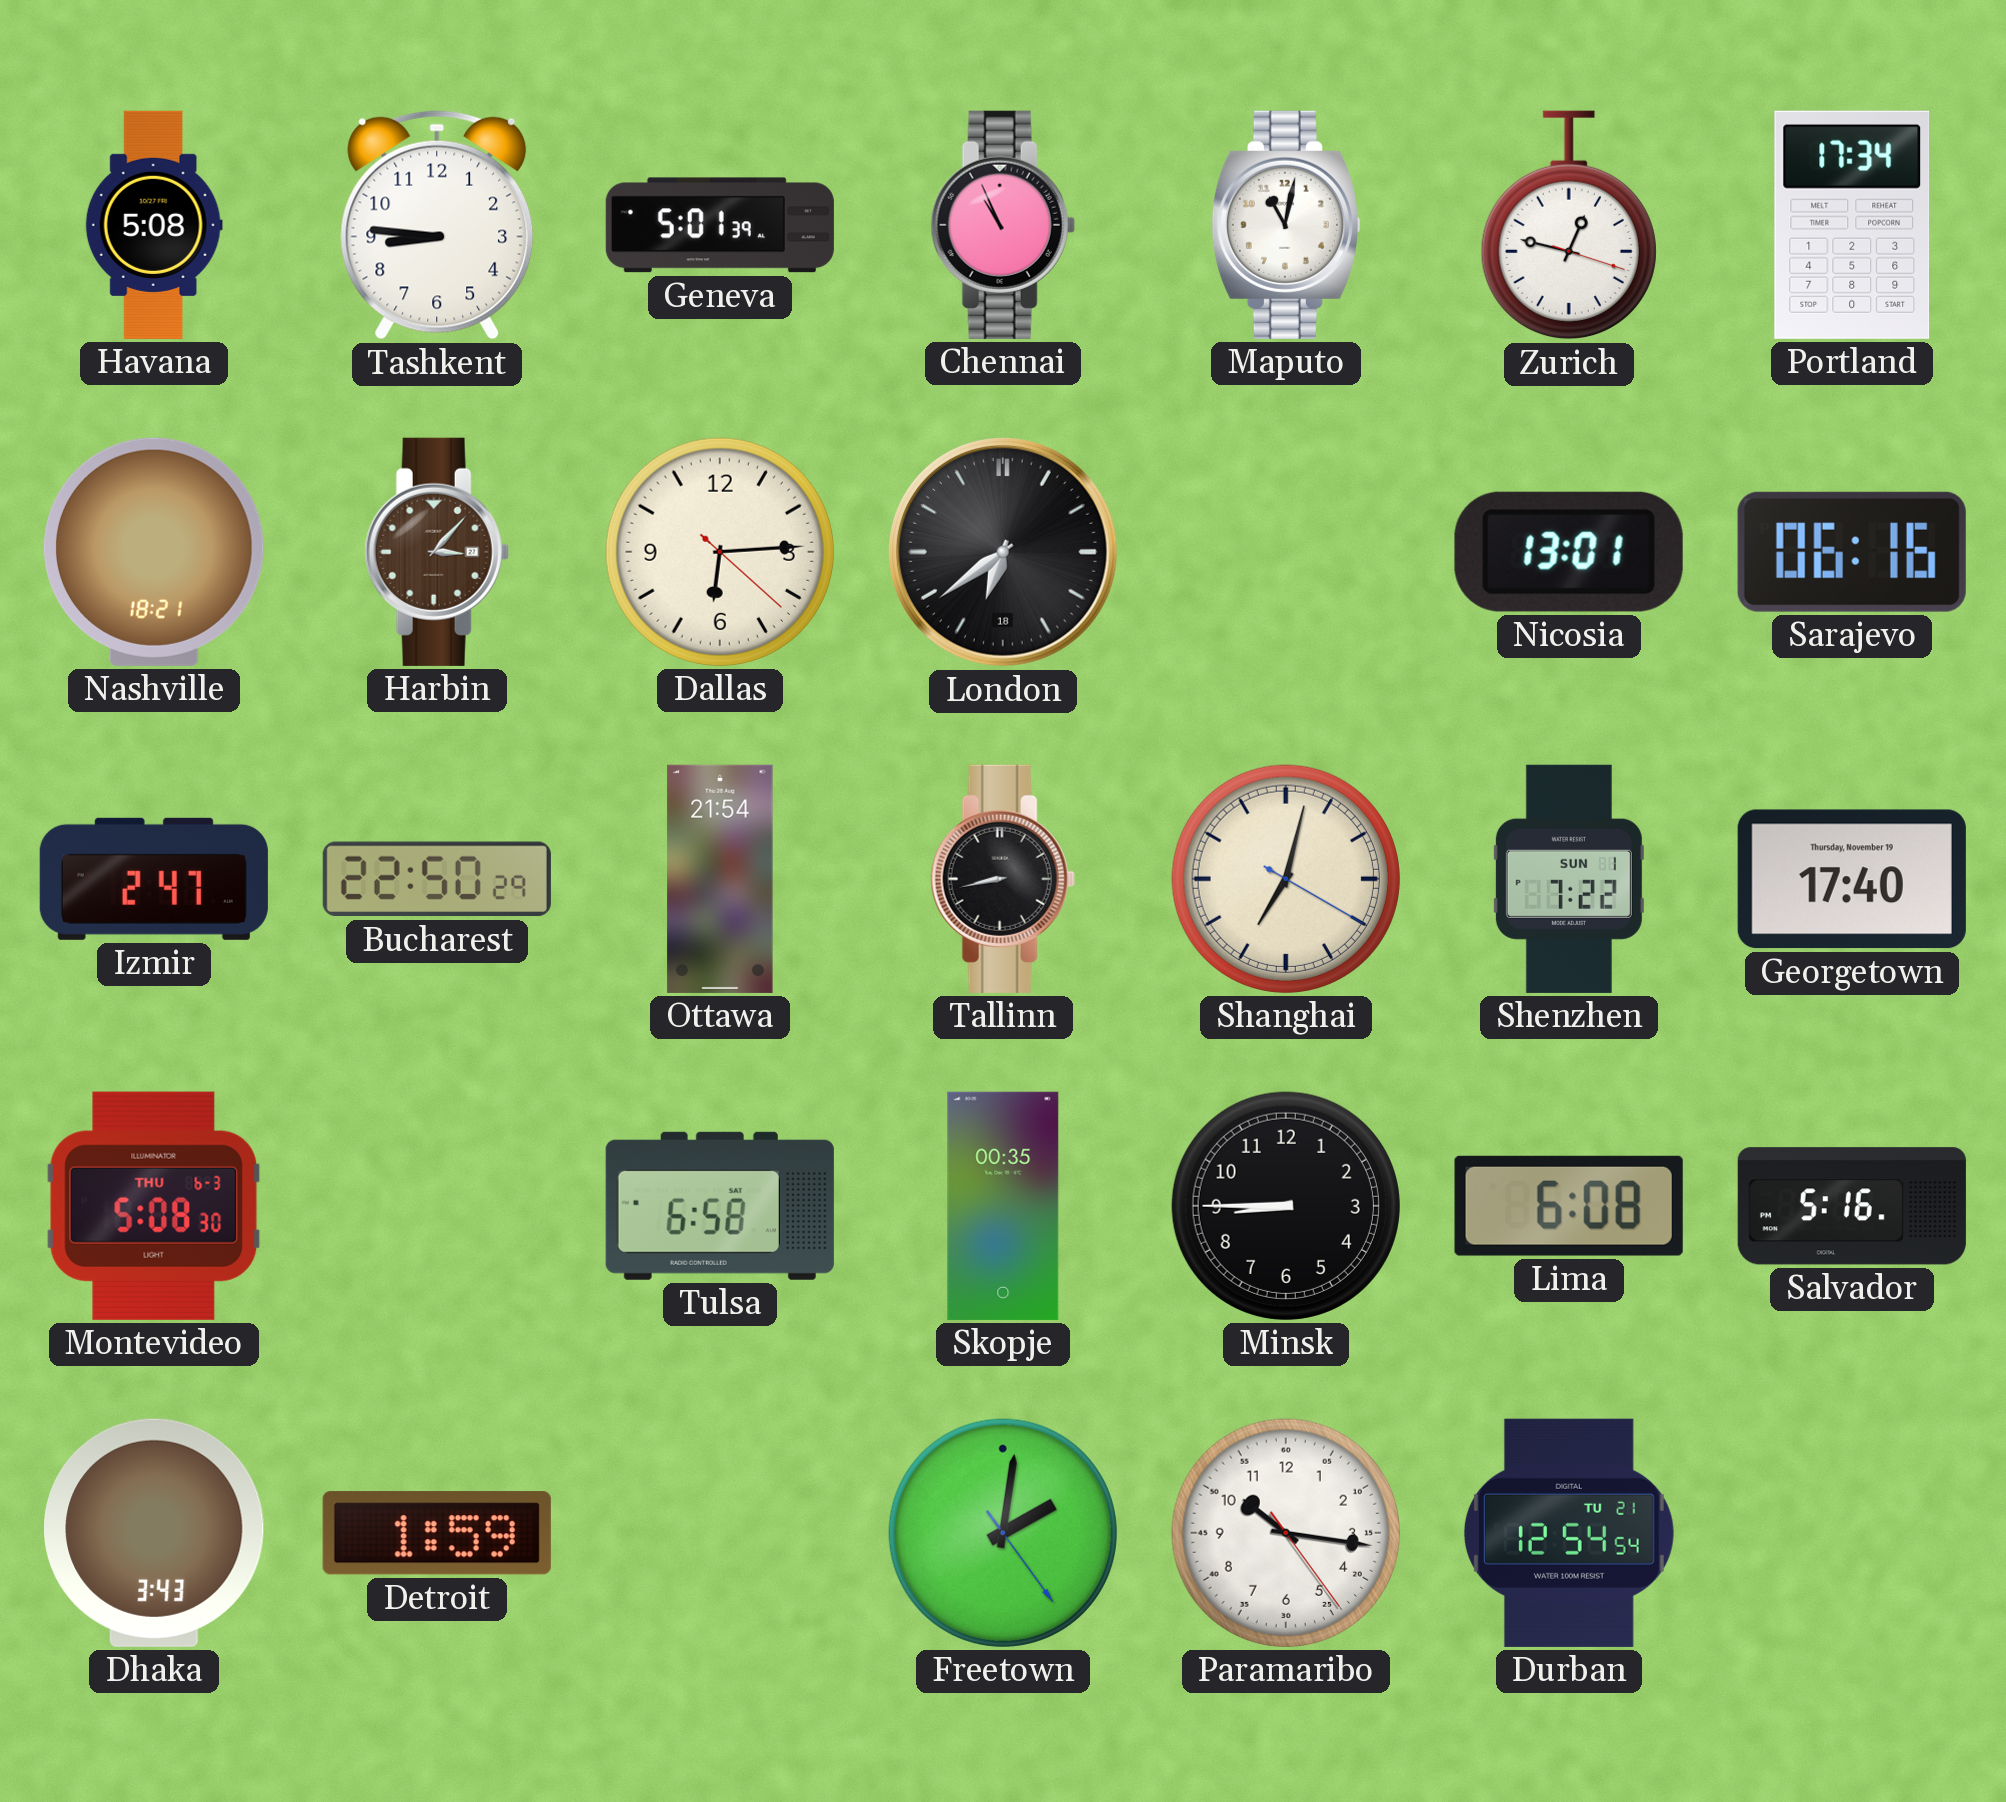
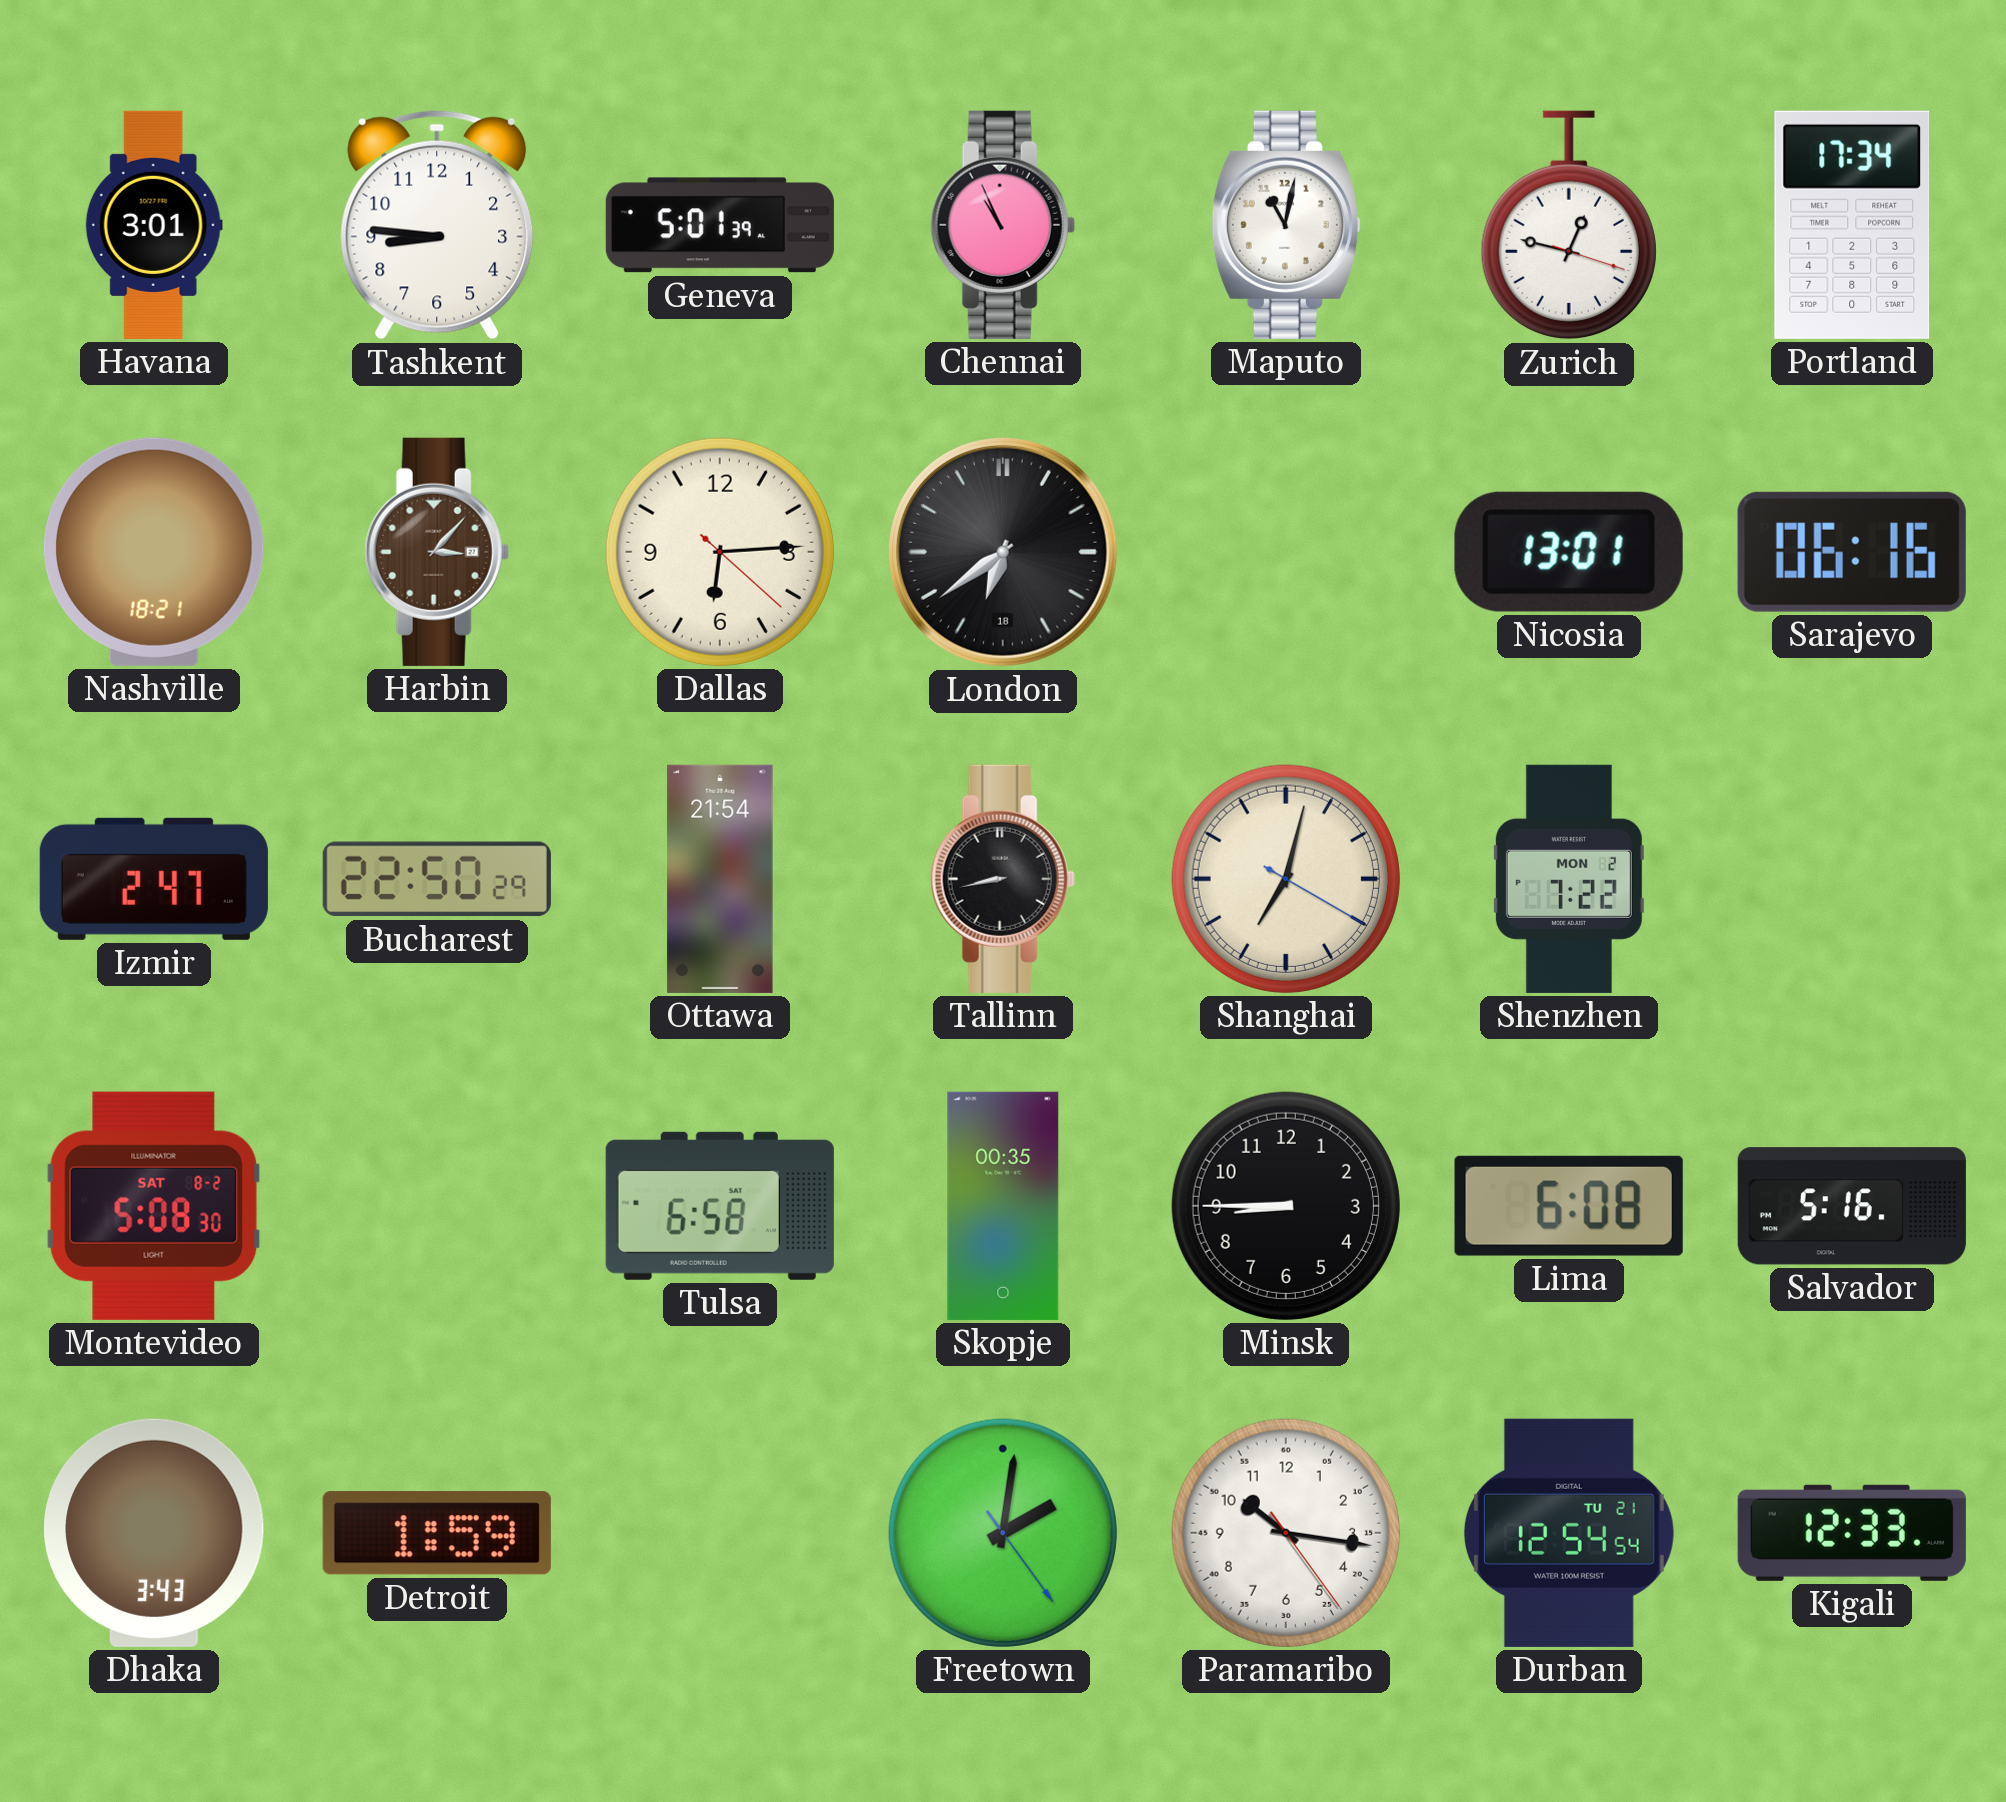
Havana: 5:08 -> 3:01
Shenzhen date: SUN 1 -> MON 2
Georgetown: 17:40 -> none
Montevideo date: THU 6-3 -> SAT 8-2
Kigali: none -> 12:33
